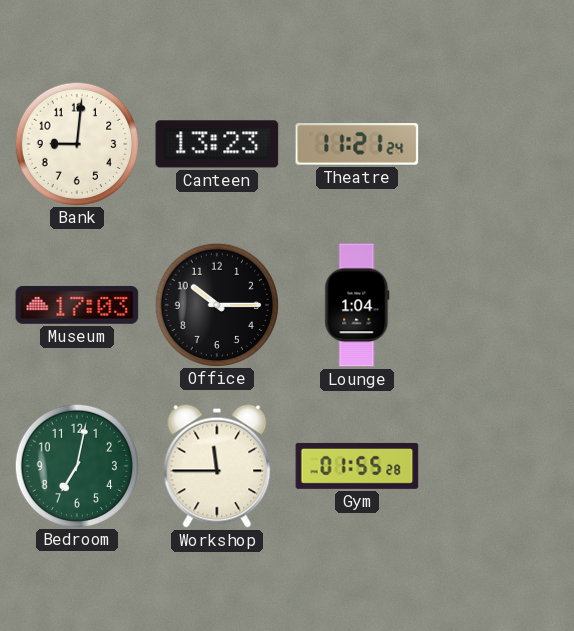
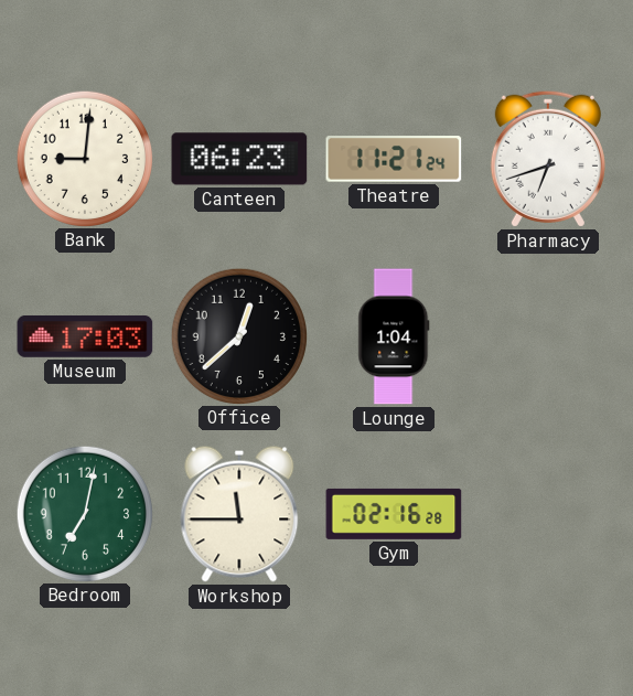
Canteen: 13:23 -> 06:23
Pharmacy: none -> 6:42
Office: 10:15 -> 12:38
Gym: 01:55 -> 02:16
